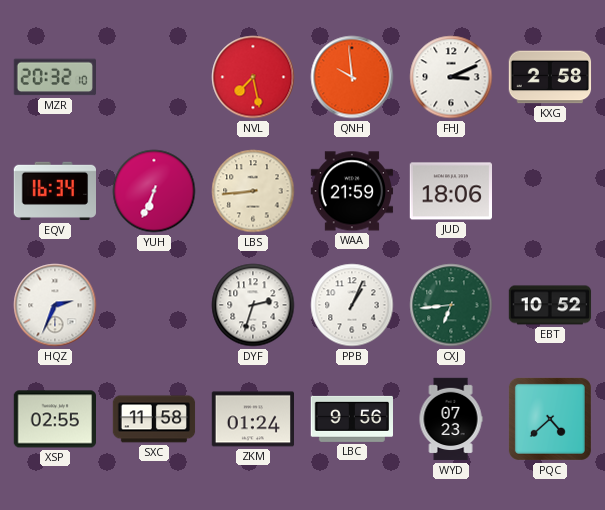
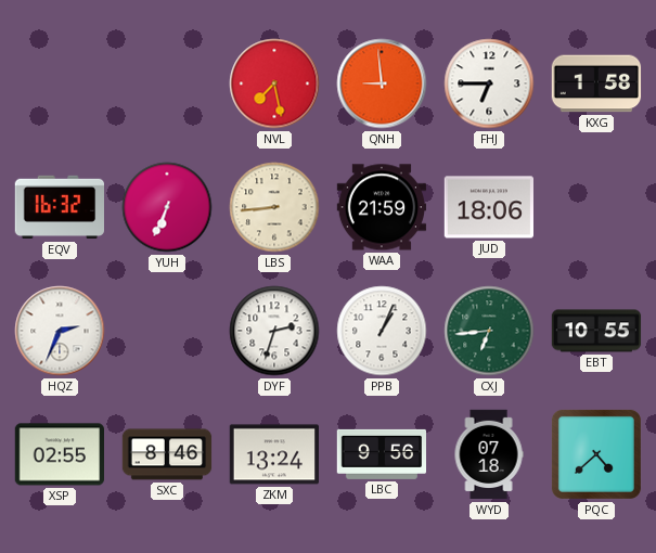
MZR: 20:32 -> none
QNH: 9:59 -> 8:59
FHJ: 3:11 -> 6:45
KXG: 2:58 -> 1:58
EQV: 16:34 -> 16:32
EBT: 10:52 -> 10:55
SXC: 11:58 -> 8:46
ZKM: 01:24 -> 13:24
WYD: 07:23 -> 07:18
